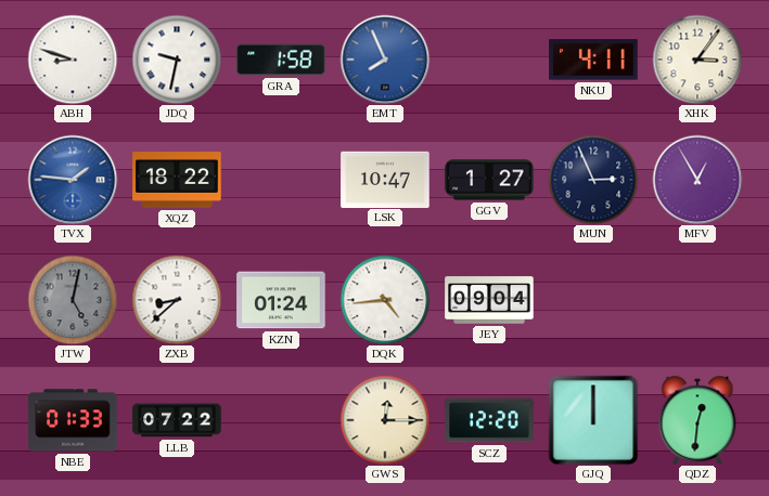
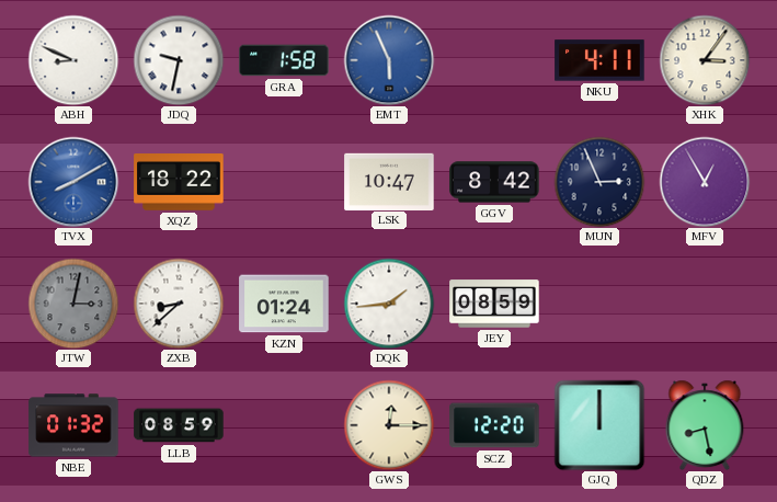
ABH: 8:48 -> 8:49
EMT: 7:56 -> 5:56
TVX: 1:46 -> 8:10
GGV: 1:27 -> 8:42
JTW: 5:02 -> 3:02
DQK: 4:44 -> 1:44
JEY: 09:04 -> 08:59
NBE: 01:33 -> 01:32
LLB: 07:22 -> 08:59
QDZ: 12:31 -> 8:28
